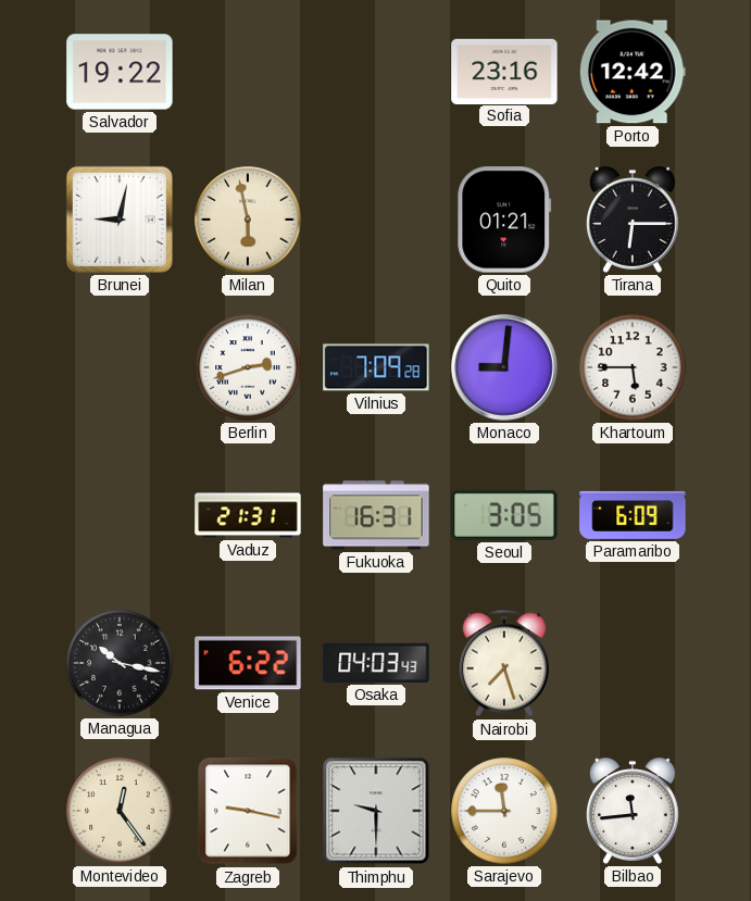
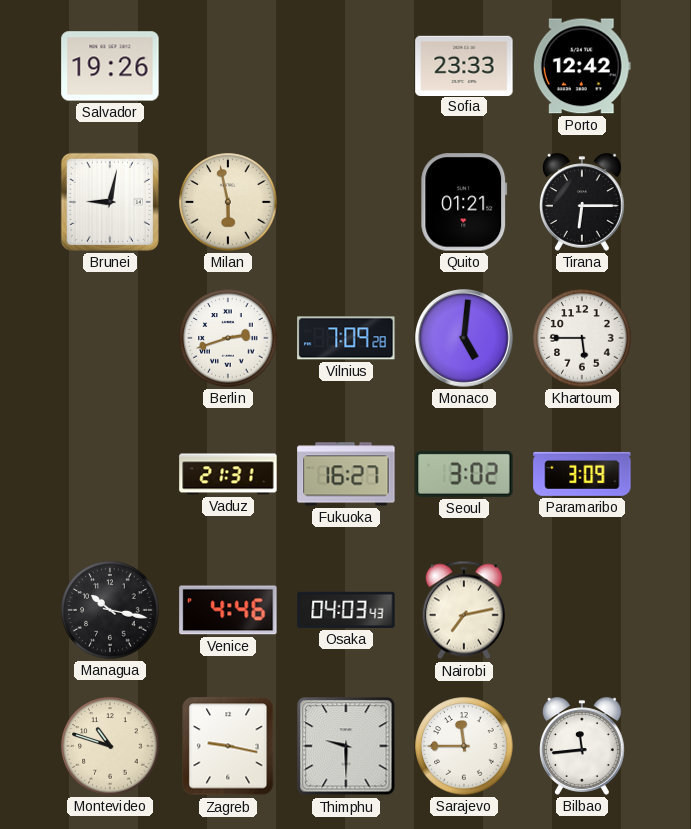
Salvador: 19:22 -> 19:26
Sofia: 23:16 -> 23:33
Monaco: 9:01 -> 5:01
Fukuoka: 16:31 -> 16:27
Seoul: 3:05 -> 3:02
Paramaribo: 6:09 -> 3:09
Venice: 6:22 -> 4:46
Nairobi: 7:27 -> 7:13
Montevideo: 12:24 -> 10:48
